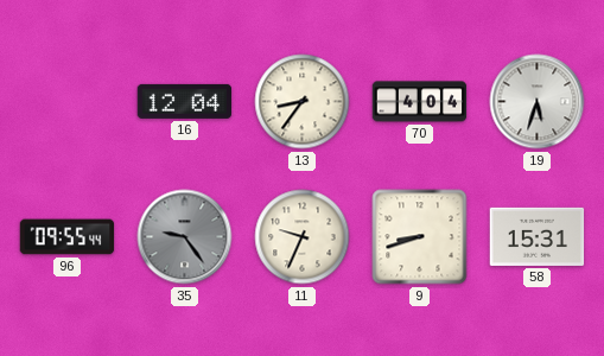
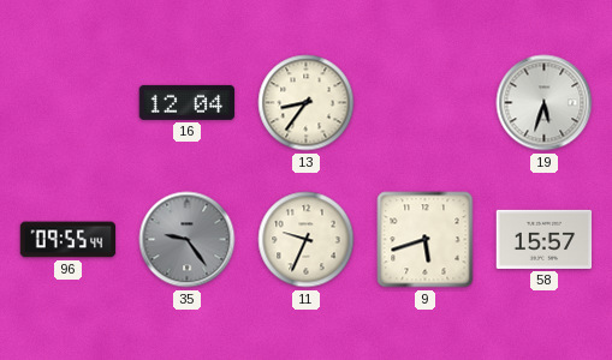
70: 4:04 -> none
9: 8:42 -> 5:42
58: 15:31 -> 15:57
